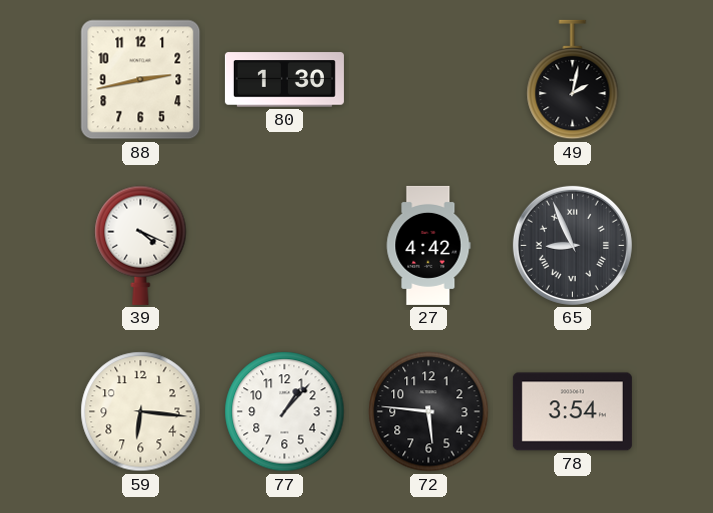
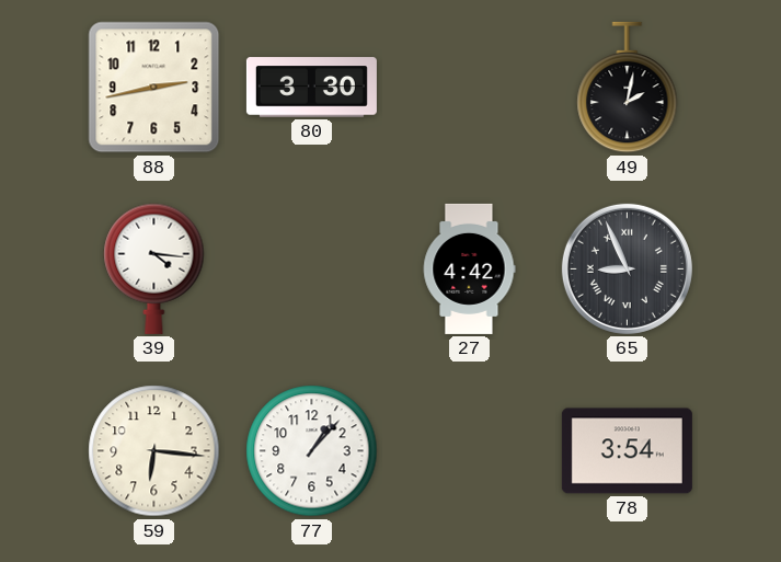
80: 1:30 -> 3:30
39: 4:19 -> 4:16
72: 5:46 -> none
